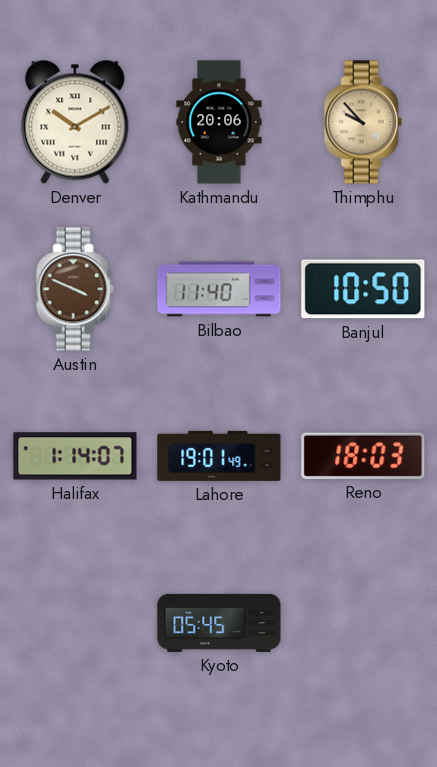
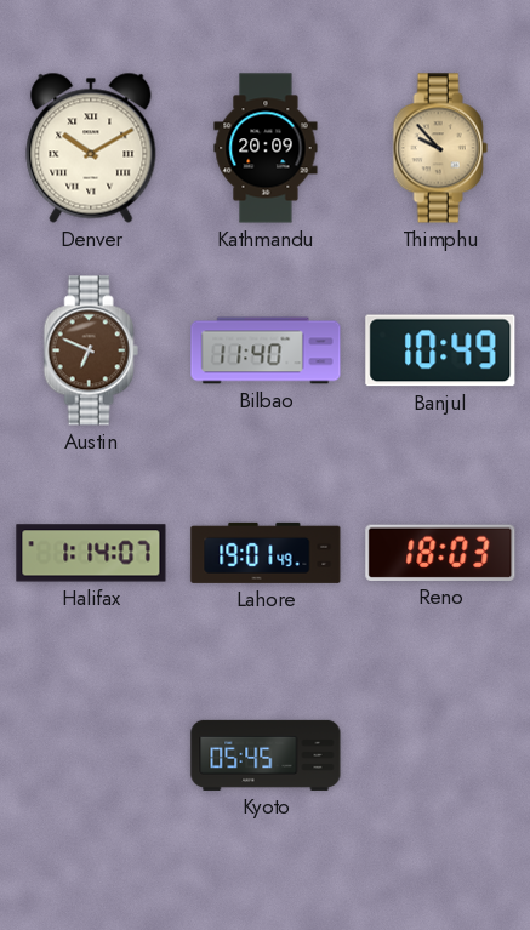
Kathmandu: 20:06 -> 20:09
Austin: 3:49 -> 6:49
Banjul: 10:50 -> 10:49
